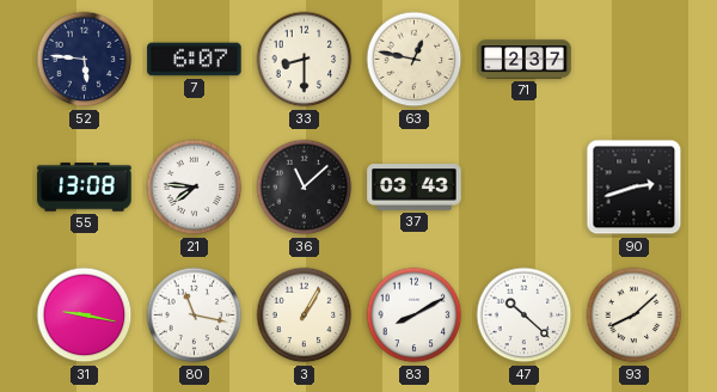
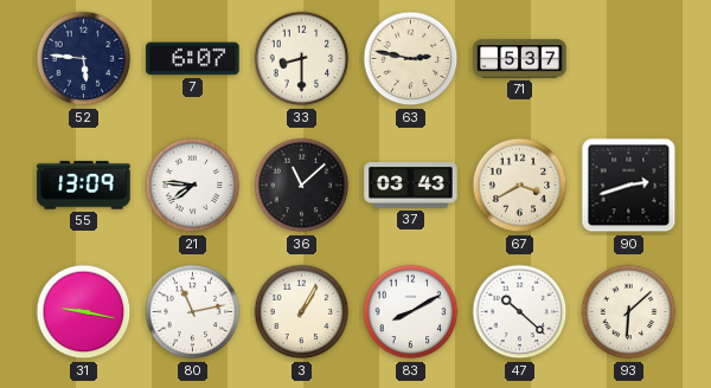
63: 12:47 -> 2:47
71: 2:37 -> 5:37
55: 13:08 -> 13:09
67: none -> 3:40
80: 11:17 -> 11:13
93: 8:08 -> 6:08
